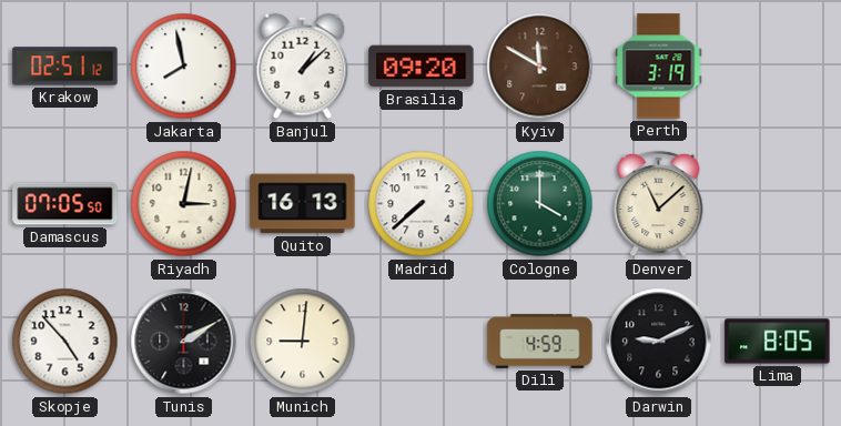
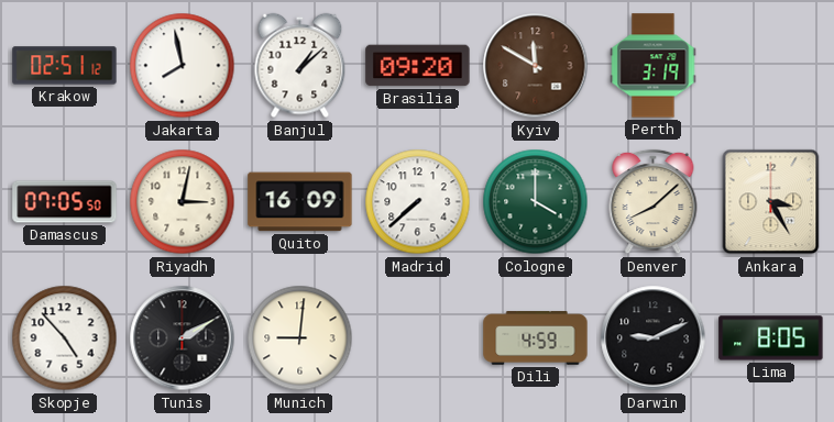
Quito: 16:13 -> 16:09
Denver: 11:08 -> 8:08
Ankara: none -> 3:25
